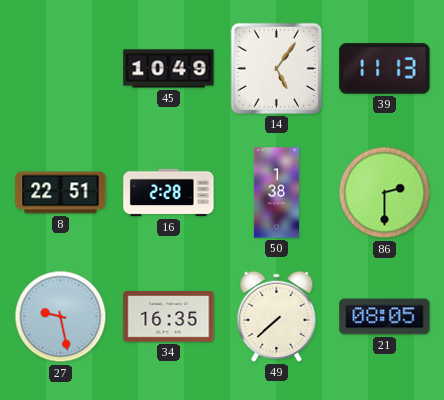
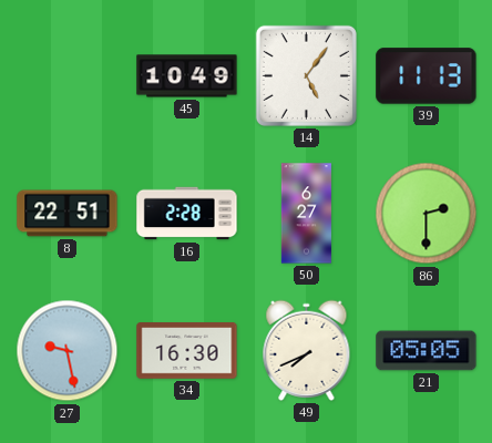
50: 1:38 -> 6:27
34: 16:35 -> 16:30
49: 7:38 -> 7:41
21: 08:05 -> 05:05
